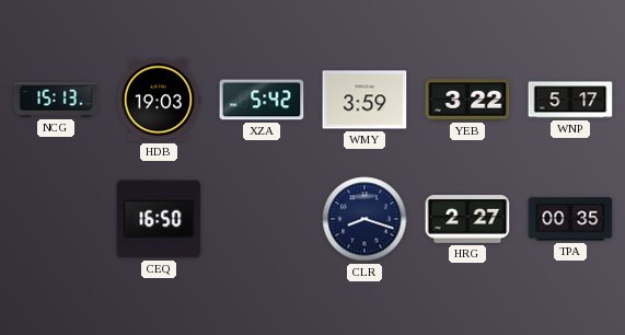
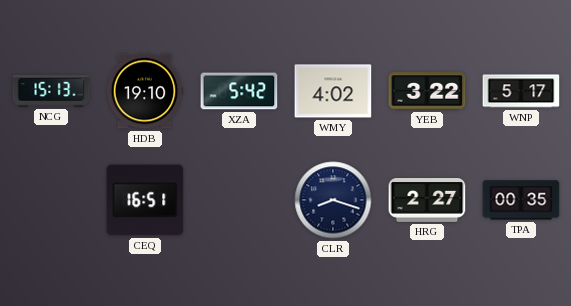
HDB: 19:03 -> 19:10
WMY: 3:59 -> 4:02
CEQ: 16:50 -> 16:51
